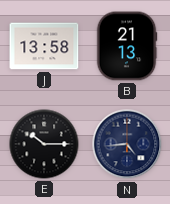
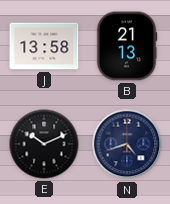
E: 10:15 -> 10:11
N: 4:44 -> 4:42
